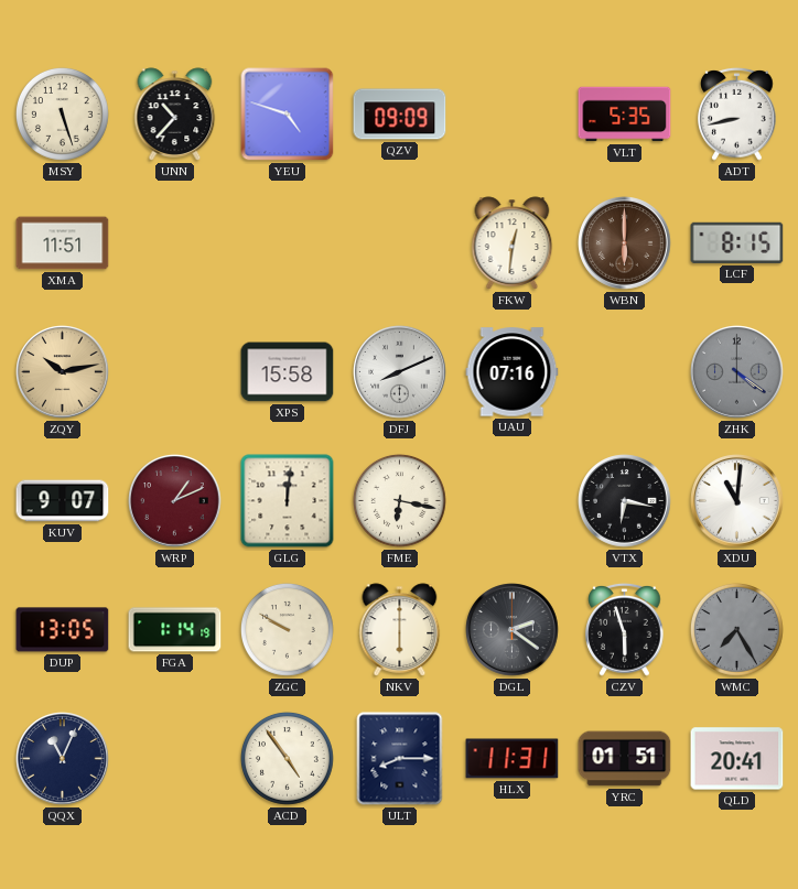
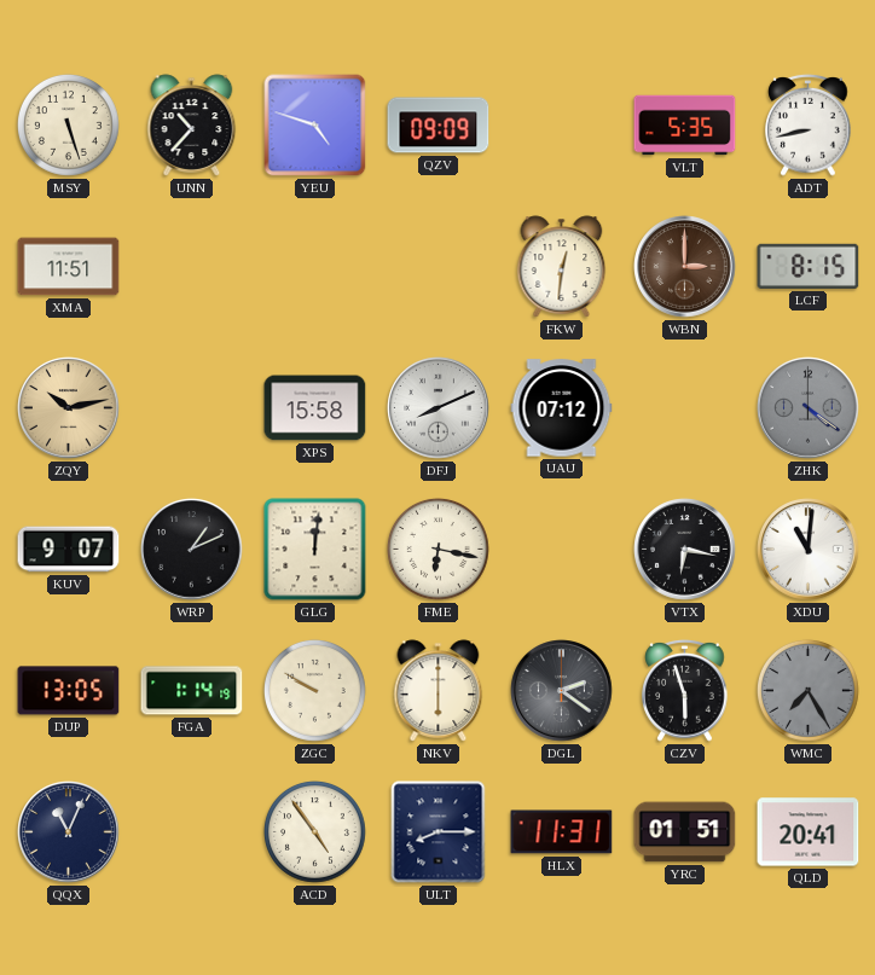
WBN: 6:00 -> 3:00
UAU: 07:16 -> 07:12
WRP dial: burgundy -> black
